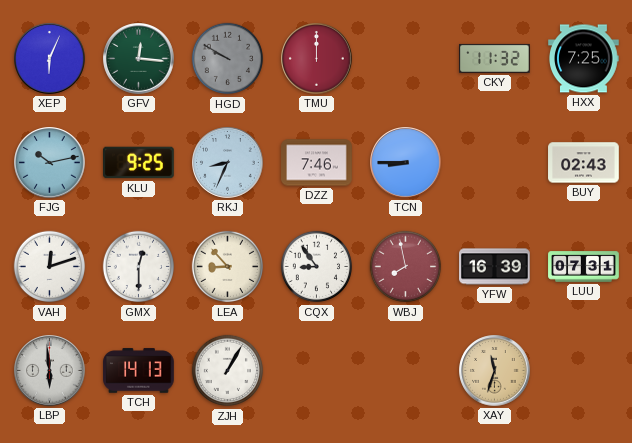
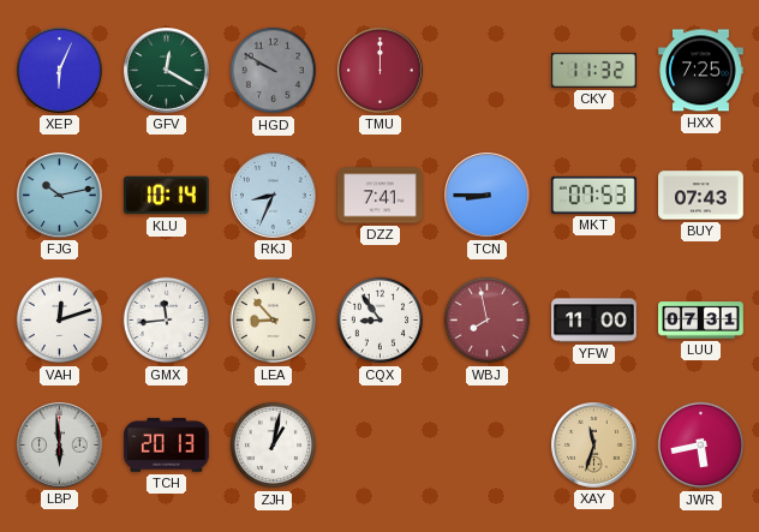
GFV: 12:16 -> 12:20
KLU: 9:25 -> 10:14
DZZ: 7:46 -> 7:41
MKT: none -> 07:53
BUY: 02:43 -> 07:43
GMX: 12:30 -> 11:44
YFW: 16:39 -> 11:00
TCH: 14:13 -> 20:13
ZJH: 1:05 -> 1:02
JWR: none -> 5:43
